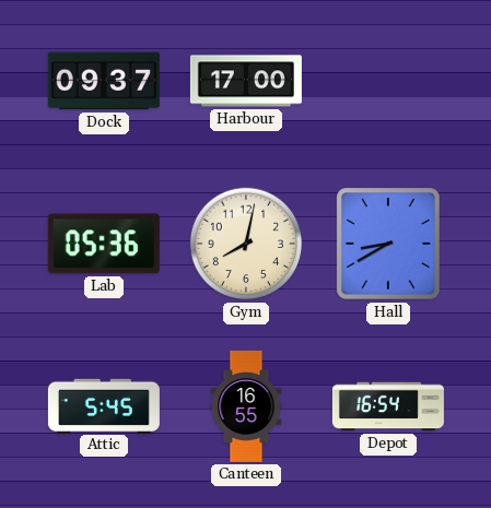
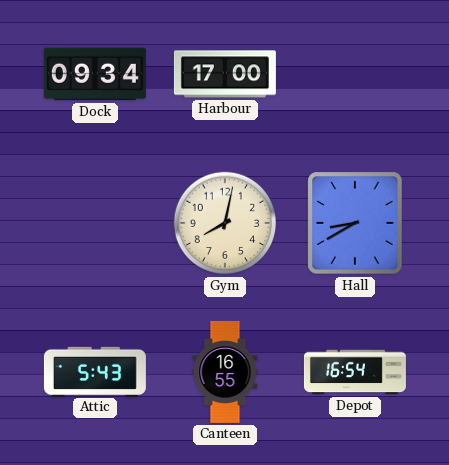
Dock: 09:37 -> 09:34
Lab: 05:36 -> none
Attic: 5:45 -> 5:43
